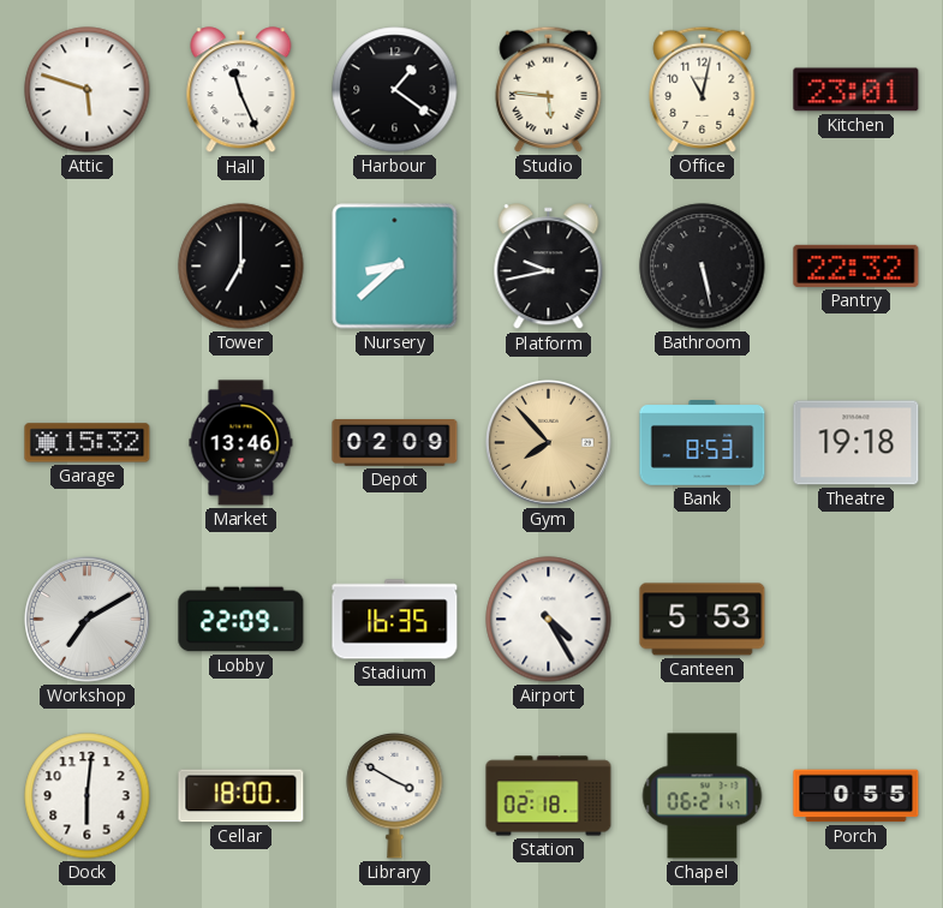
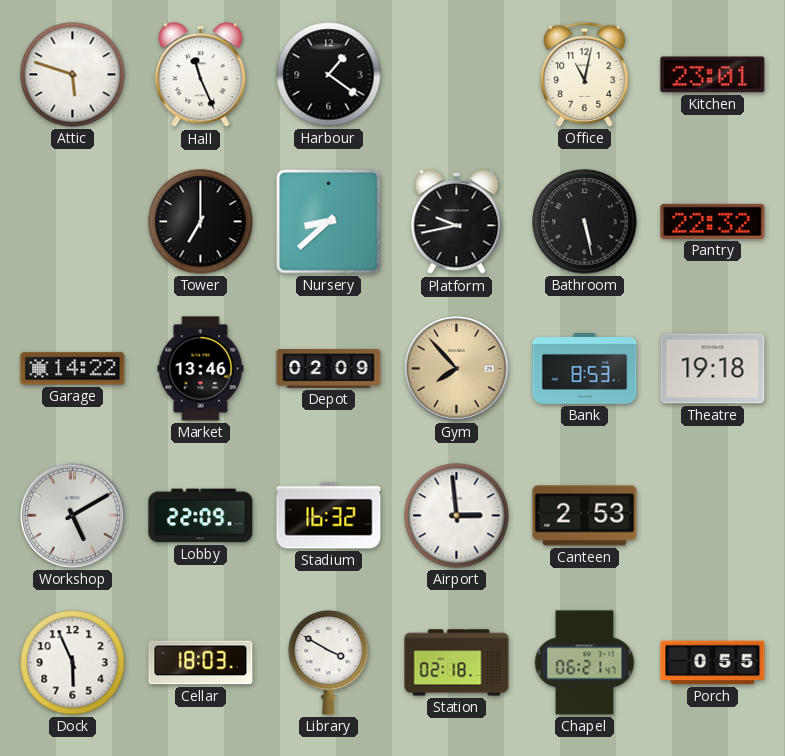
Studio: 5:46 -> none
Garage: 15:32 -> 14:22
Workshop: 7:10 -> 5:10
Stadium: 16:35 -> 16:32
Airport: 4:25 -> 2:59
Canteen: 5:53 -> 2:53
Dock: 6:01 -> 5:56
Cellar: 18:00 -> 18:03
